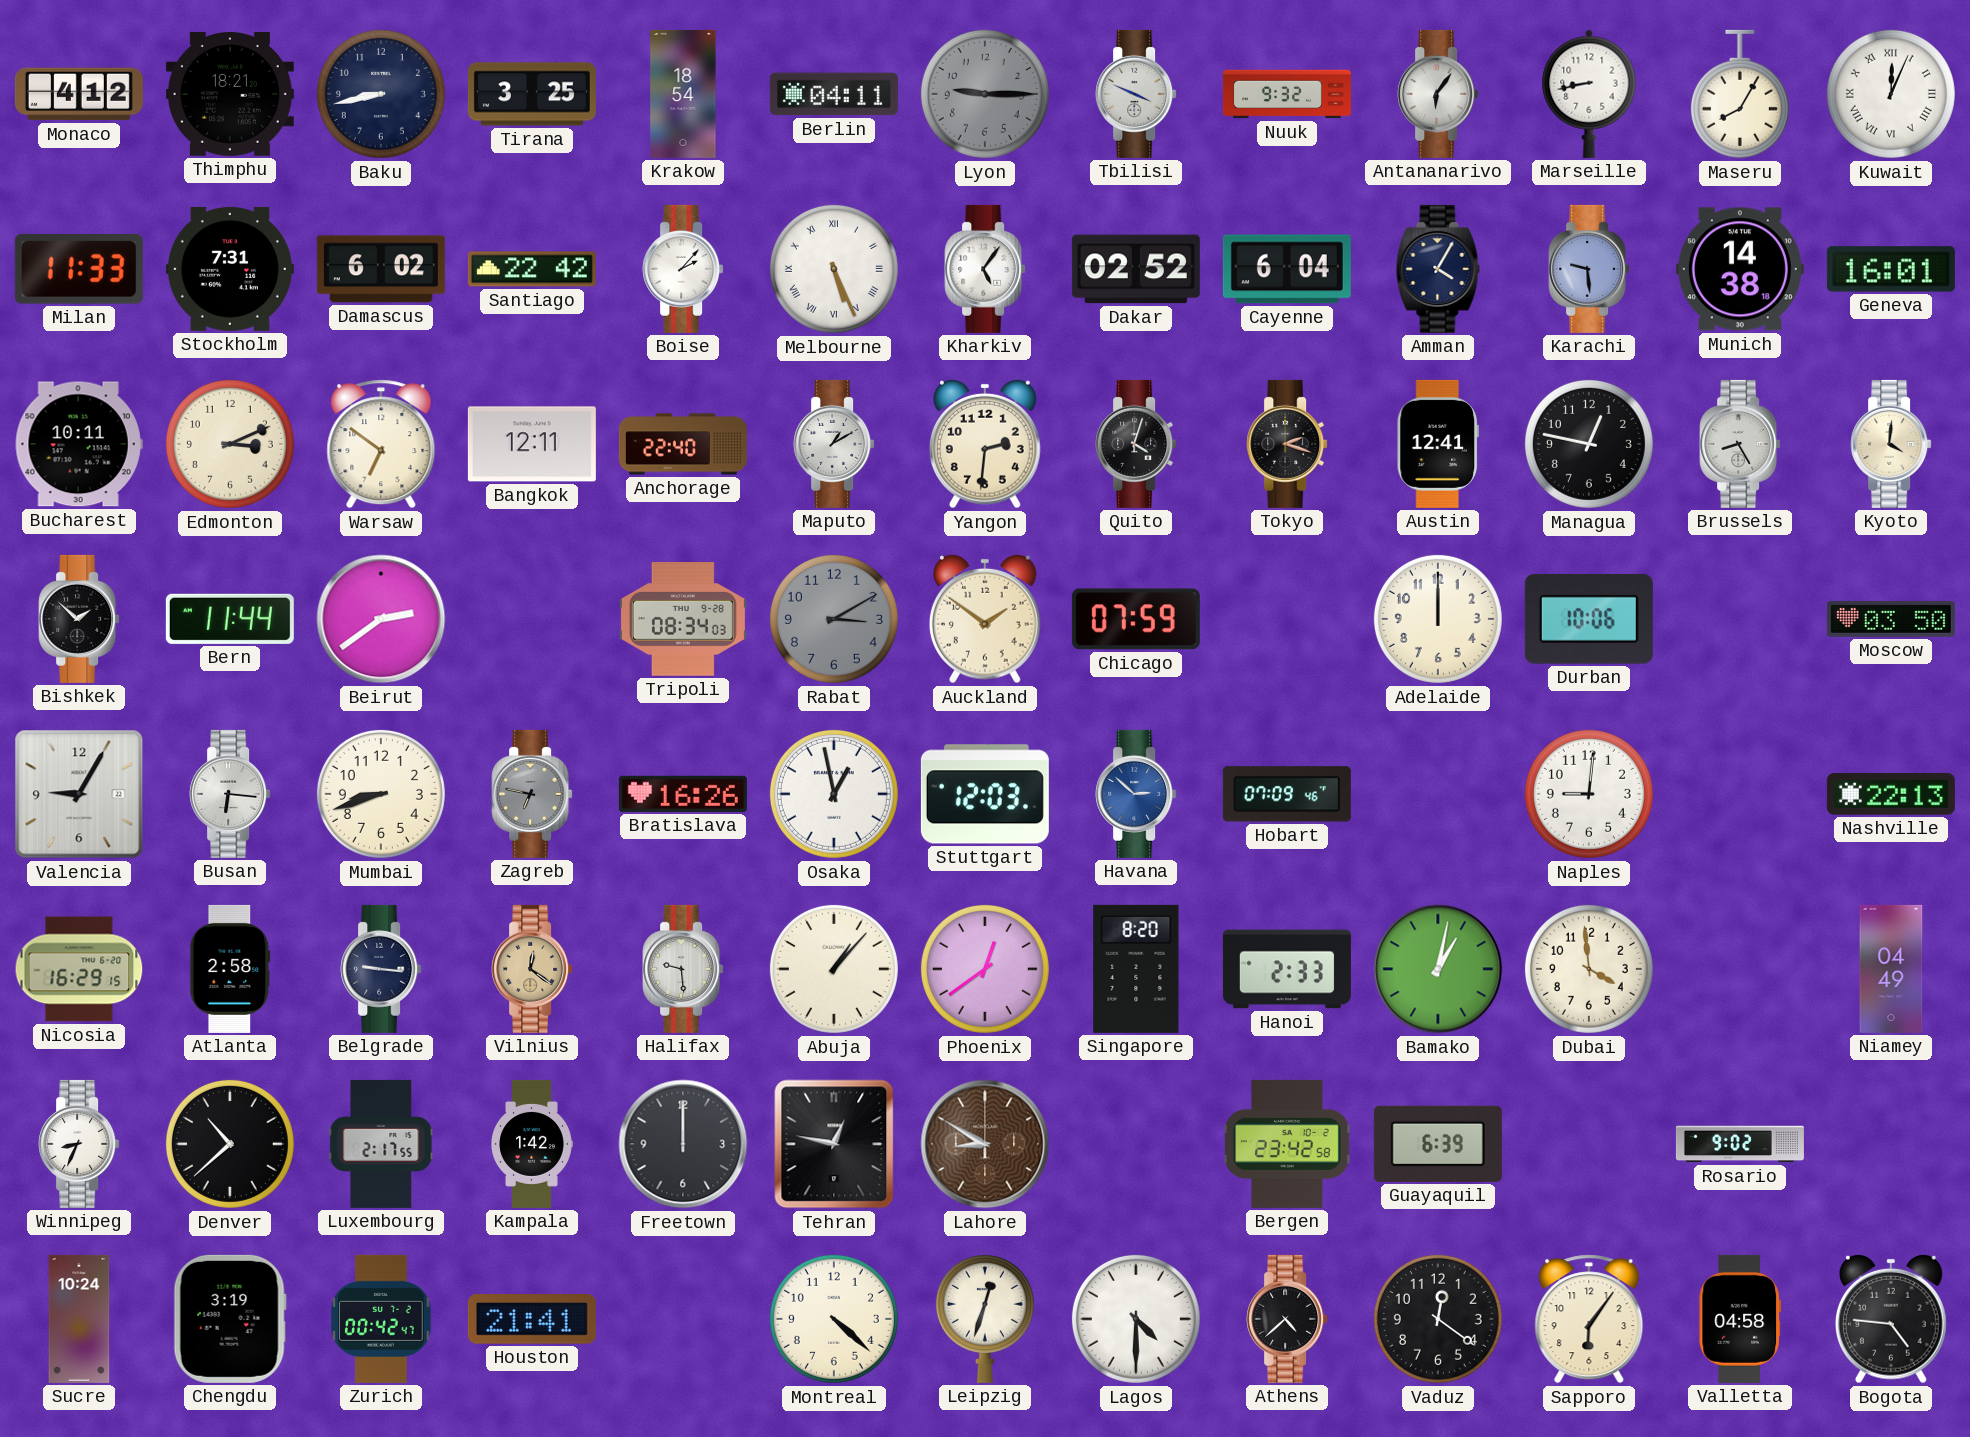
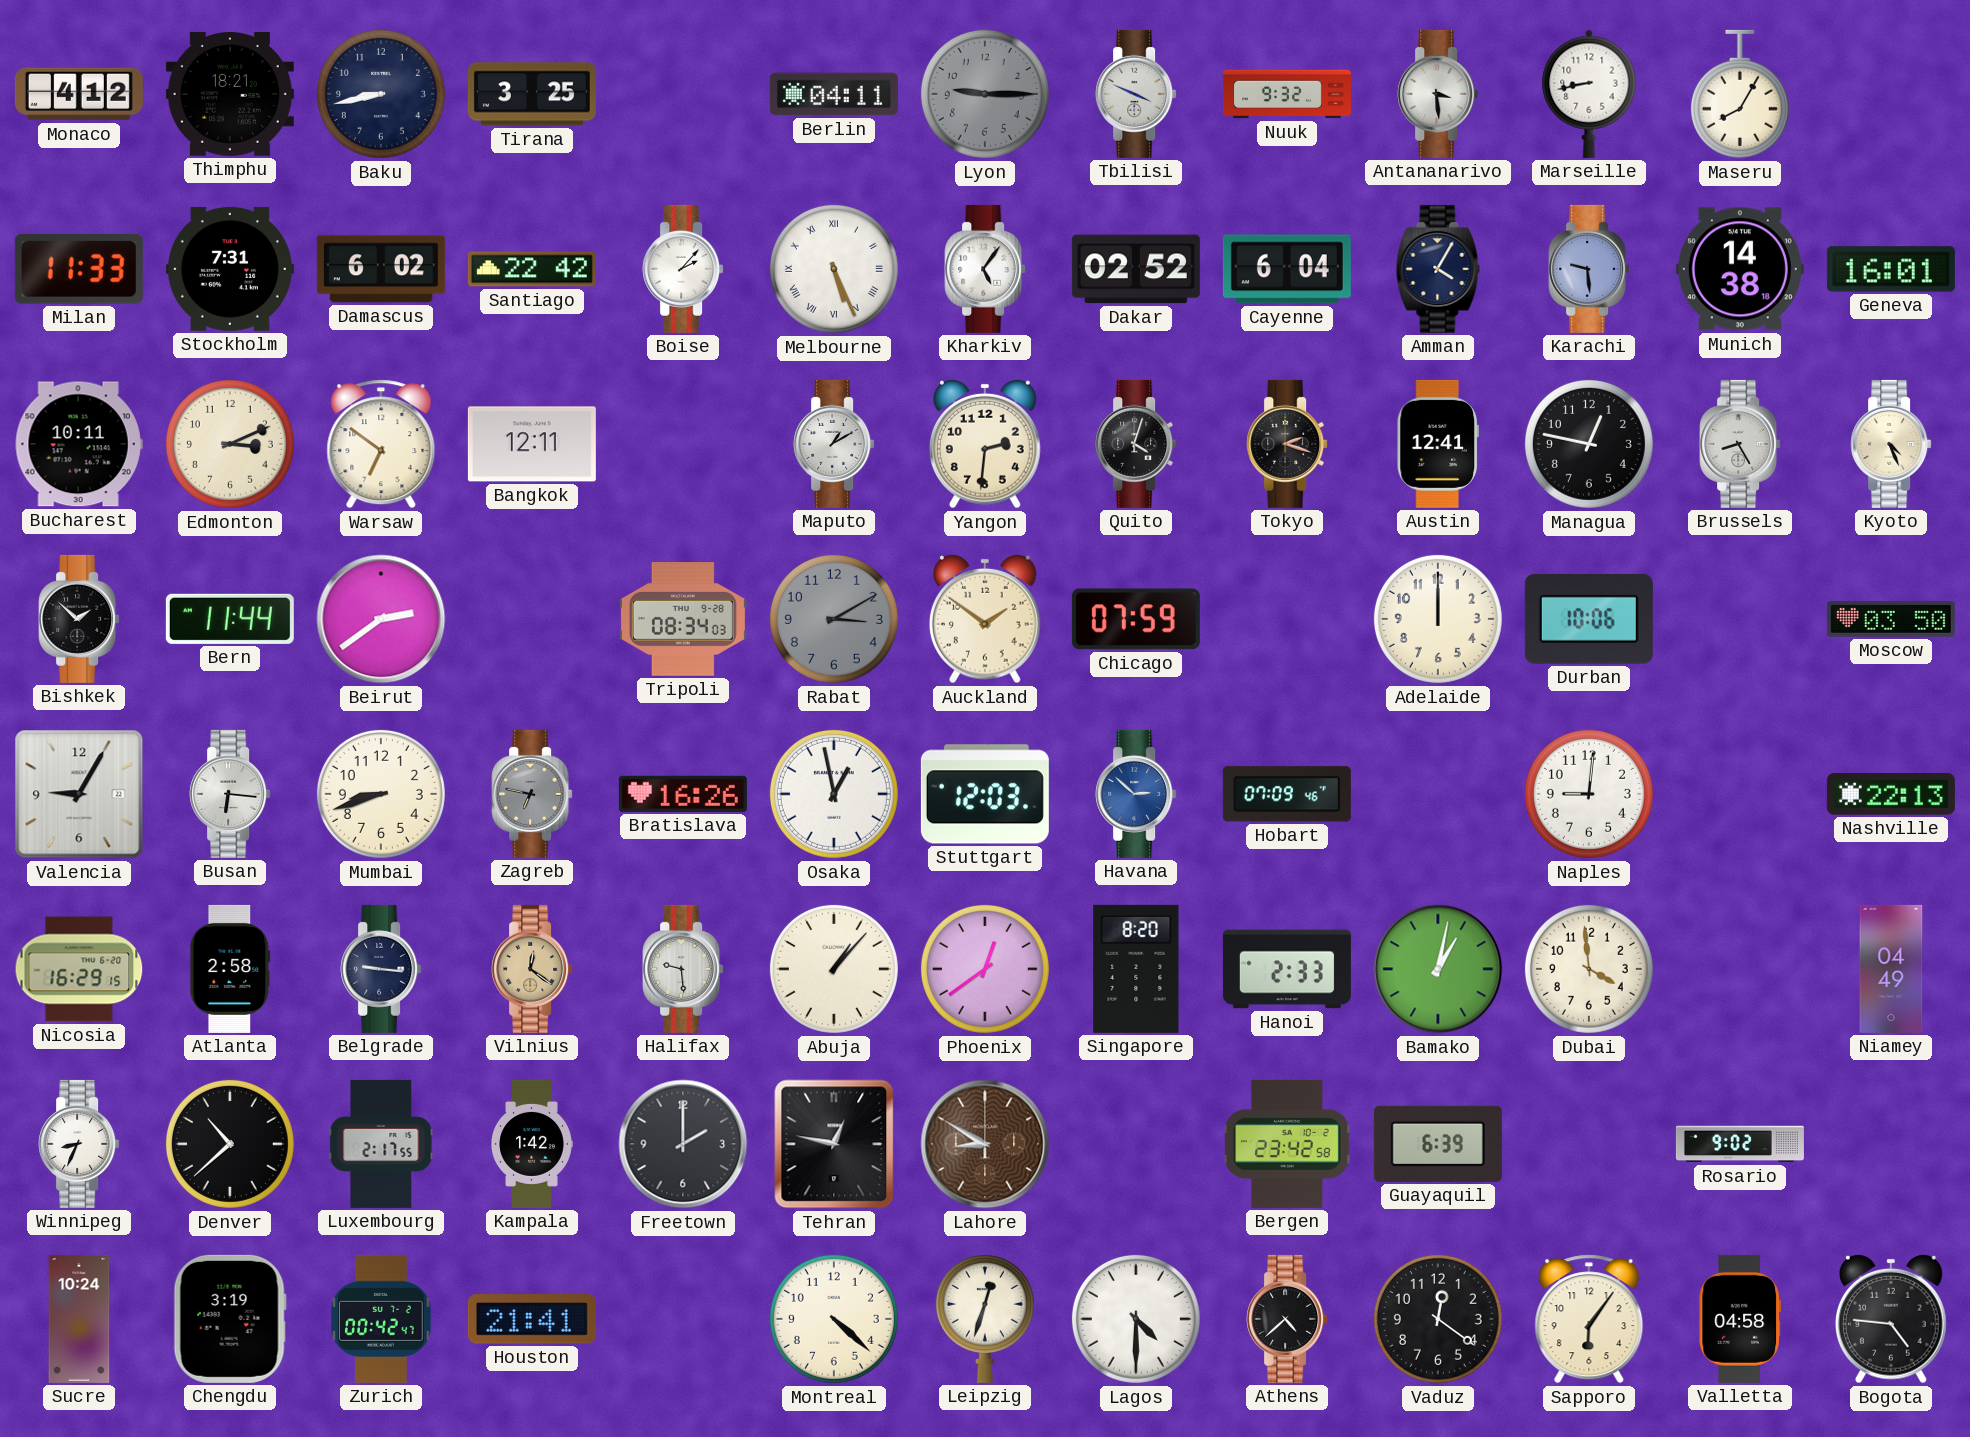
Krakow: 18:54 -> none
Antananarivo: 6:06 -> 3:29
Kuwait: 12:04 -> none
Anchorage: 22:40 -> none
Kyoto: 4:01 -> 4:26
Freetown: 12:00 -> 2:00
